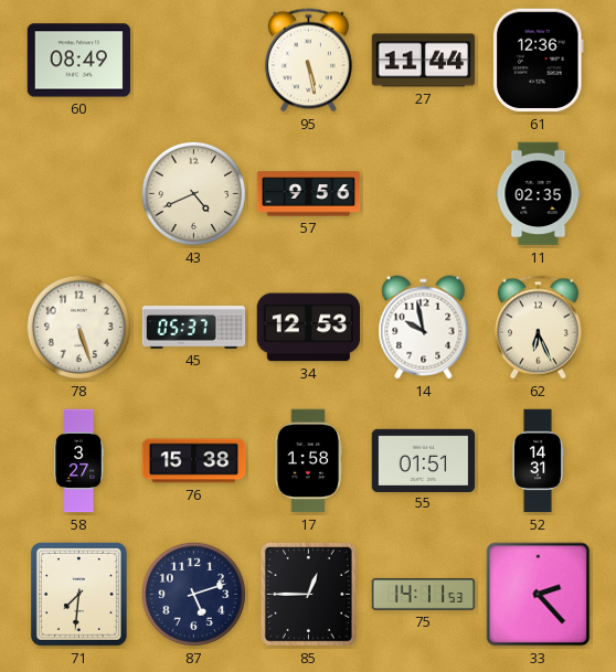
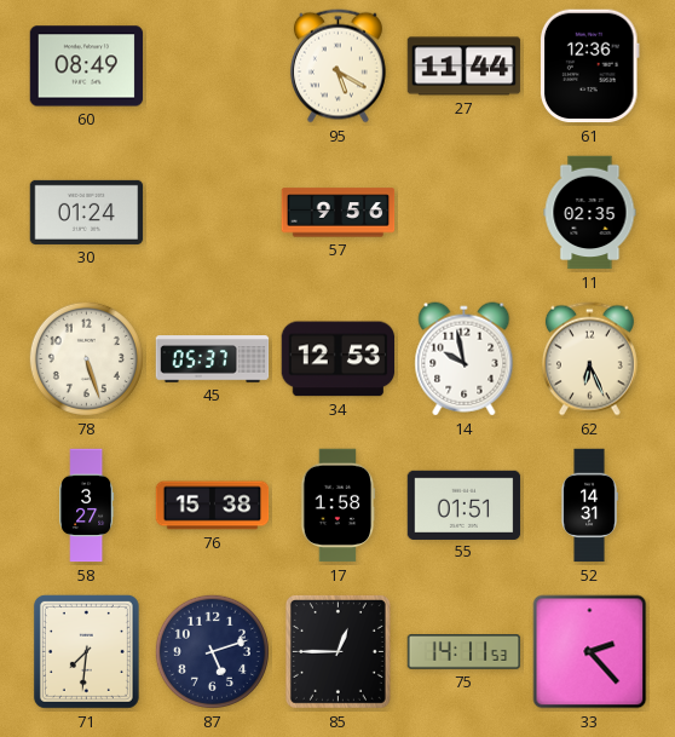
95: 5:28 -> 5:20
30: none -> 01:24
43: 4:41 -> none
